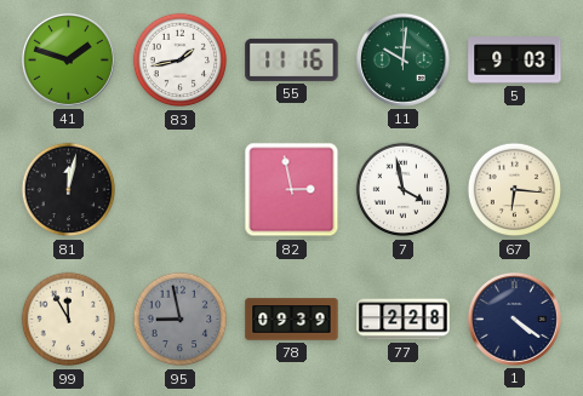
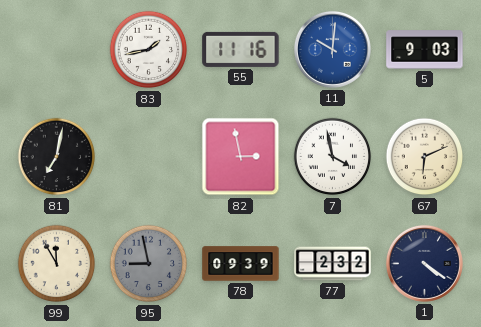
41: 1:48 -> none
11 dial: green -> blue
81: 12:02 -> 7:02
67: 6:16 -> 6:11
77: 2:28 -> 2:32
